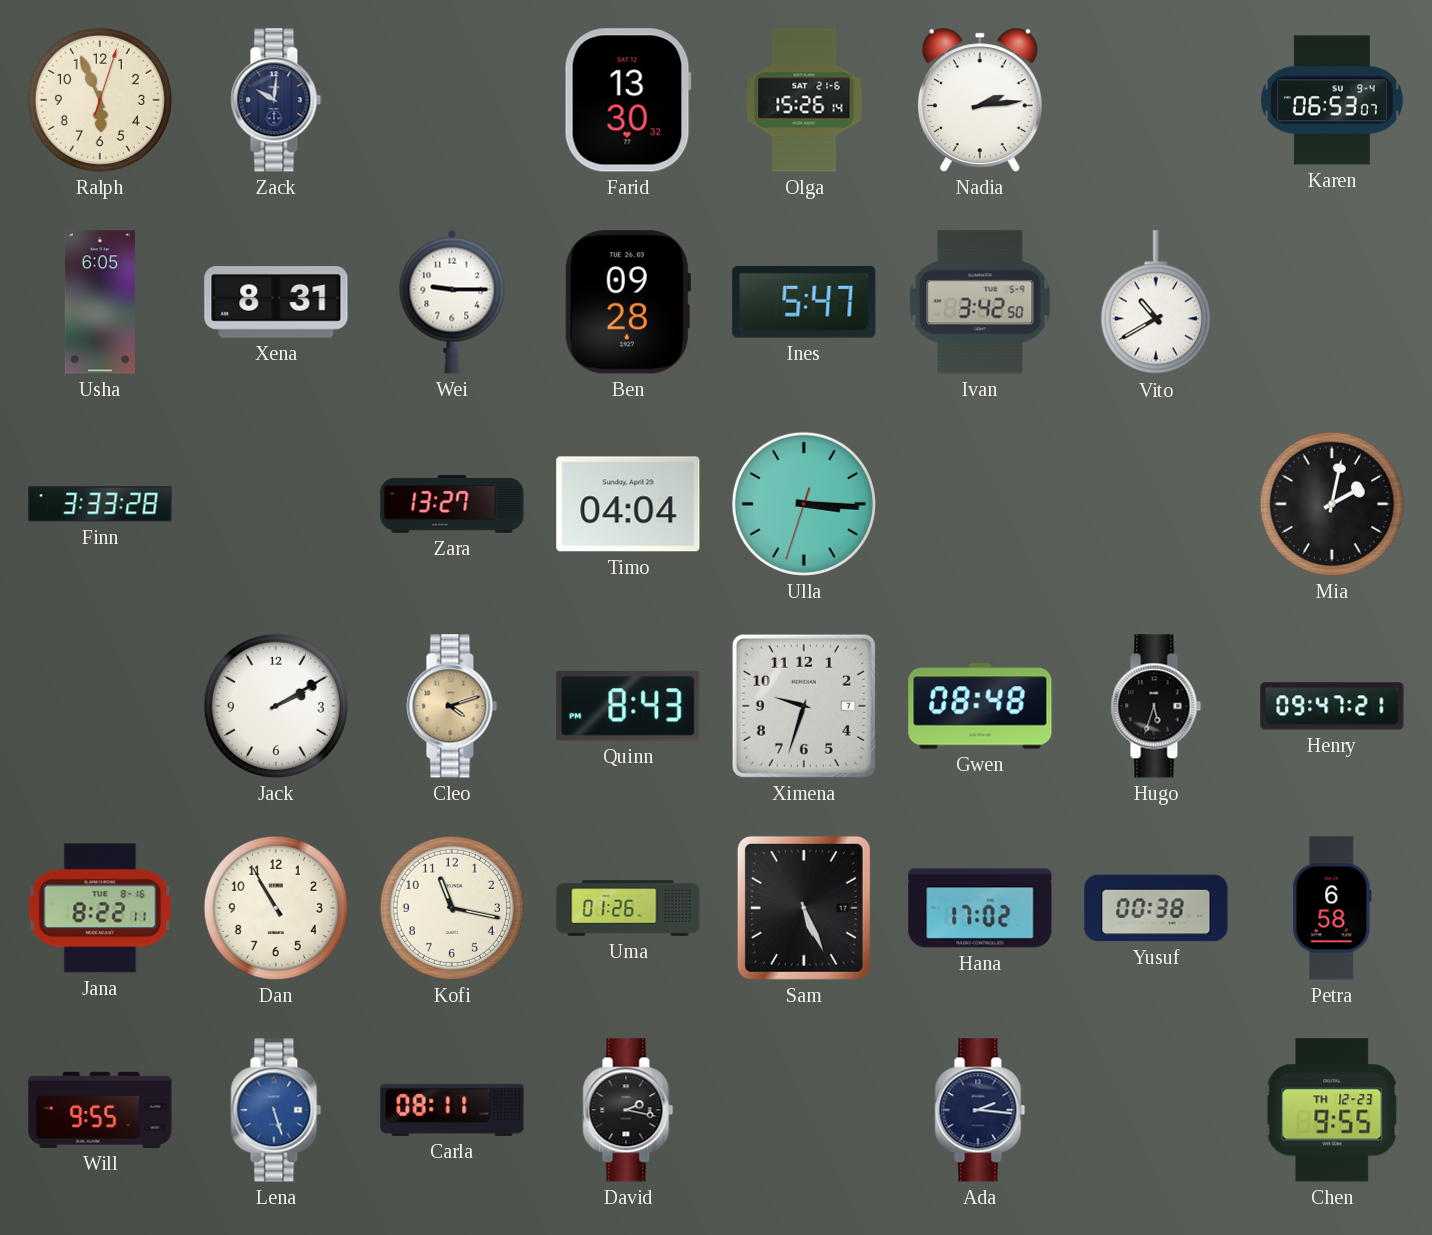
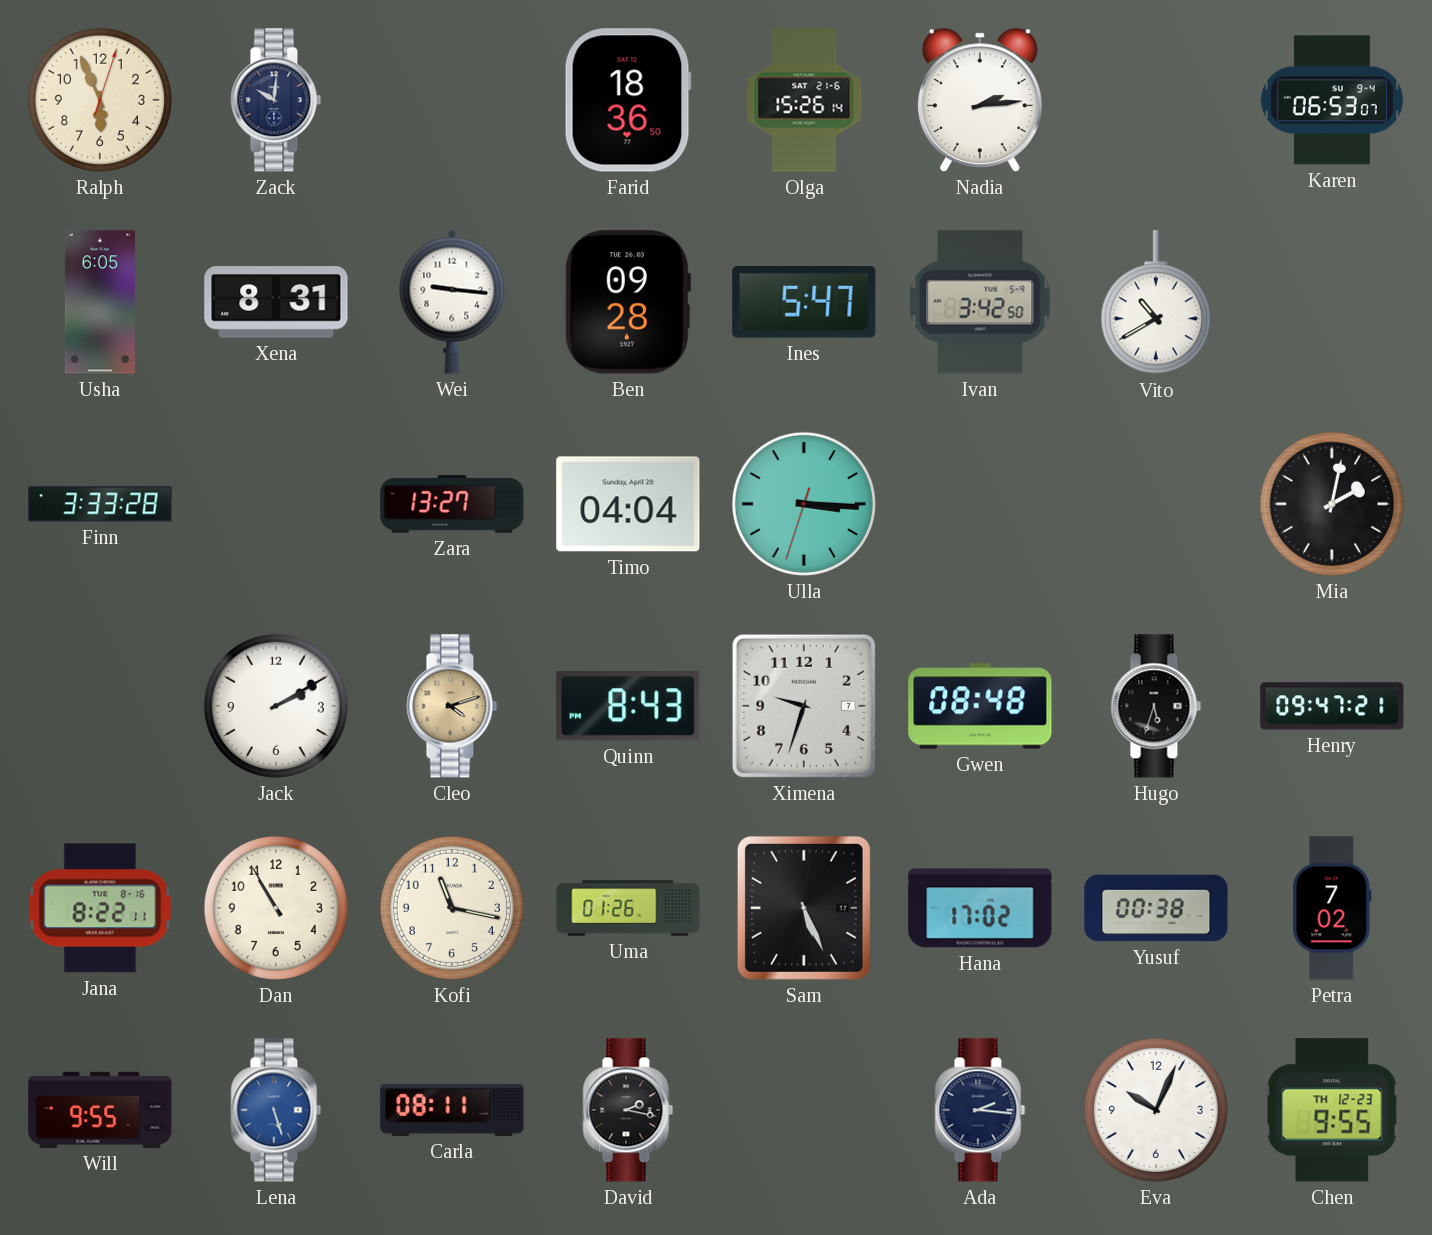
Farid: 13:30 -> 18:36
Wei: 9:15 -> 9:16
Petra: 6:58 -> 7:02
Eva: none -> 10:04
